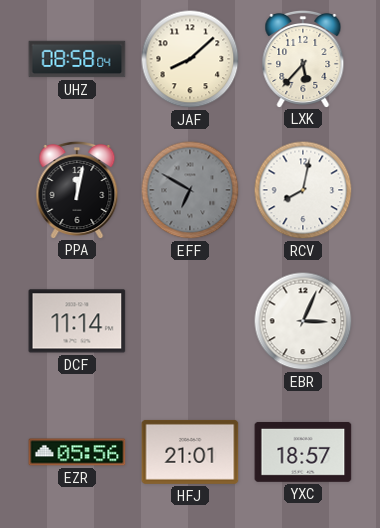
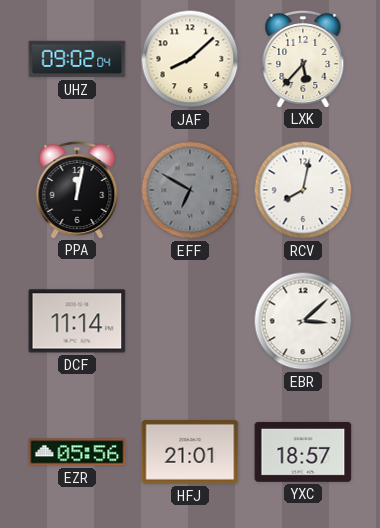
UHZ: 08:58 -> 09:02
EBR: 3:04 -> 3:08
